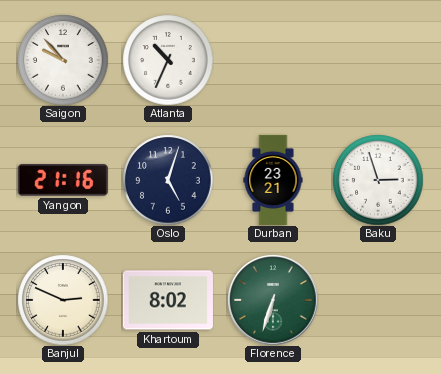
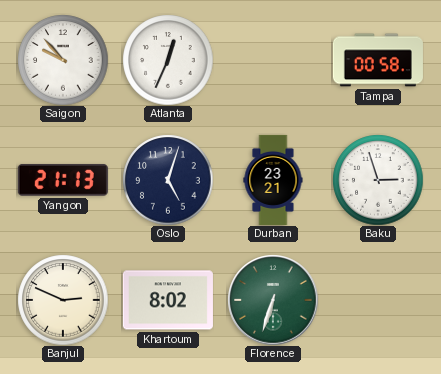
Atlanta: 10:34 -> 12:34
Tampa: none -> 00:58
Yangon: 21:16 -> 21:13
